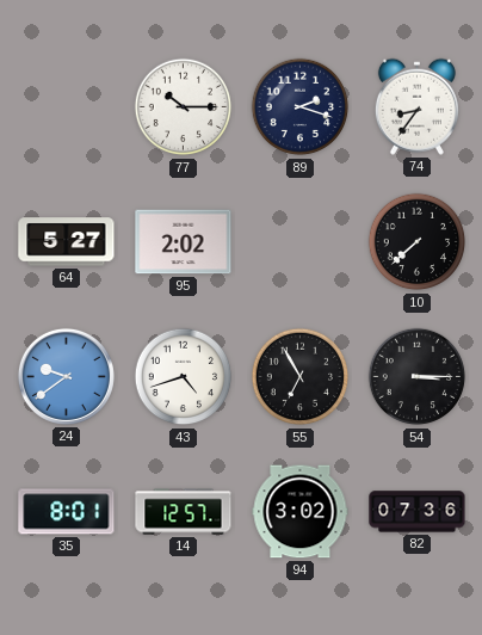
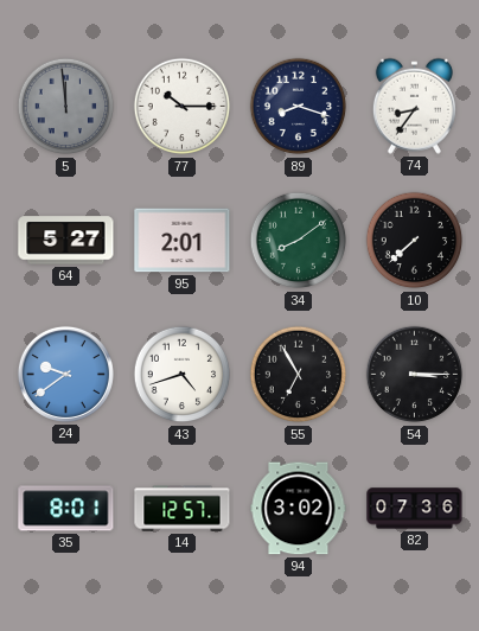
5: none -> 11:59
89: 2:18 -> 8:18
95: 2:02 -> 2:01
34: none -> 8:09
